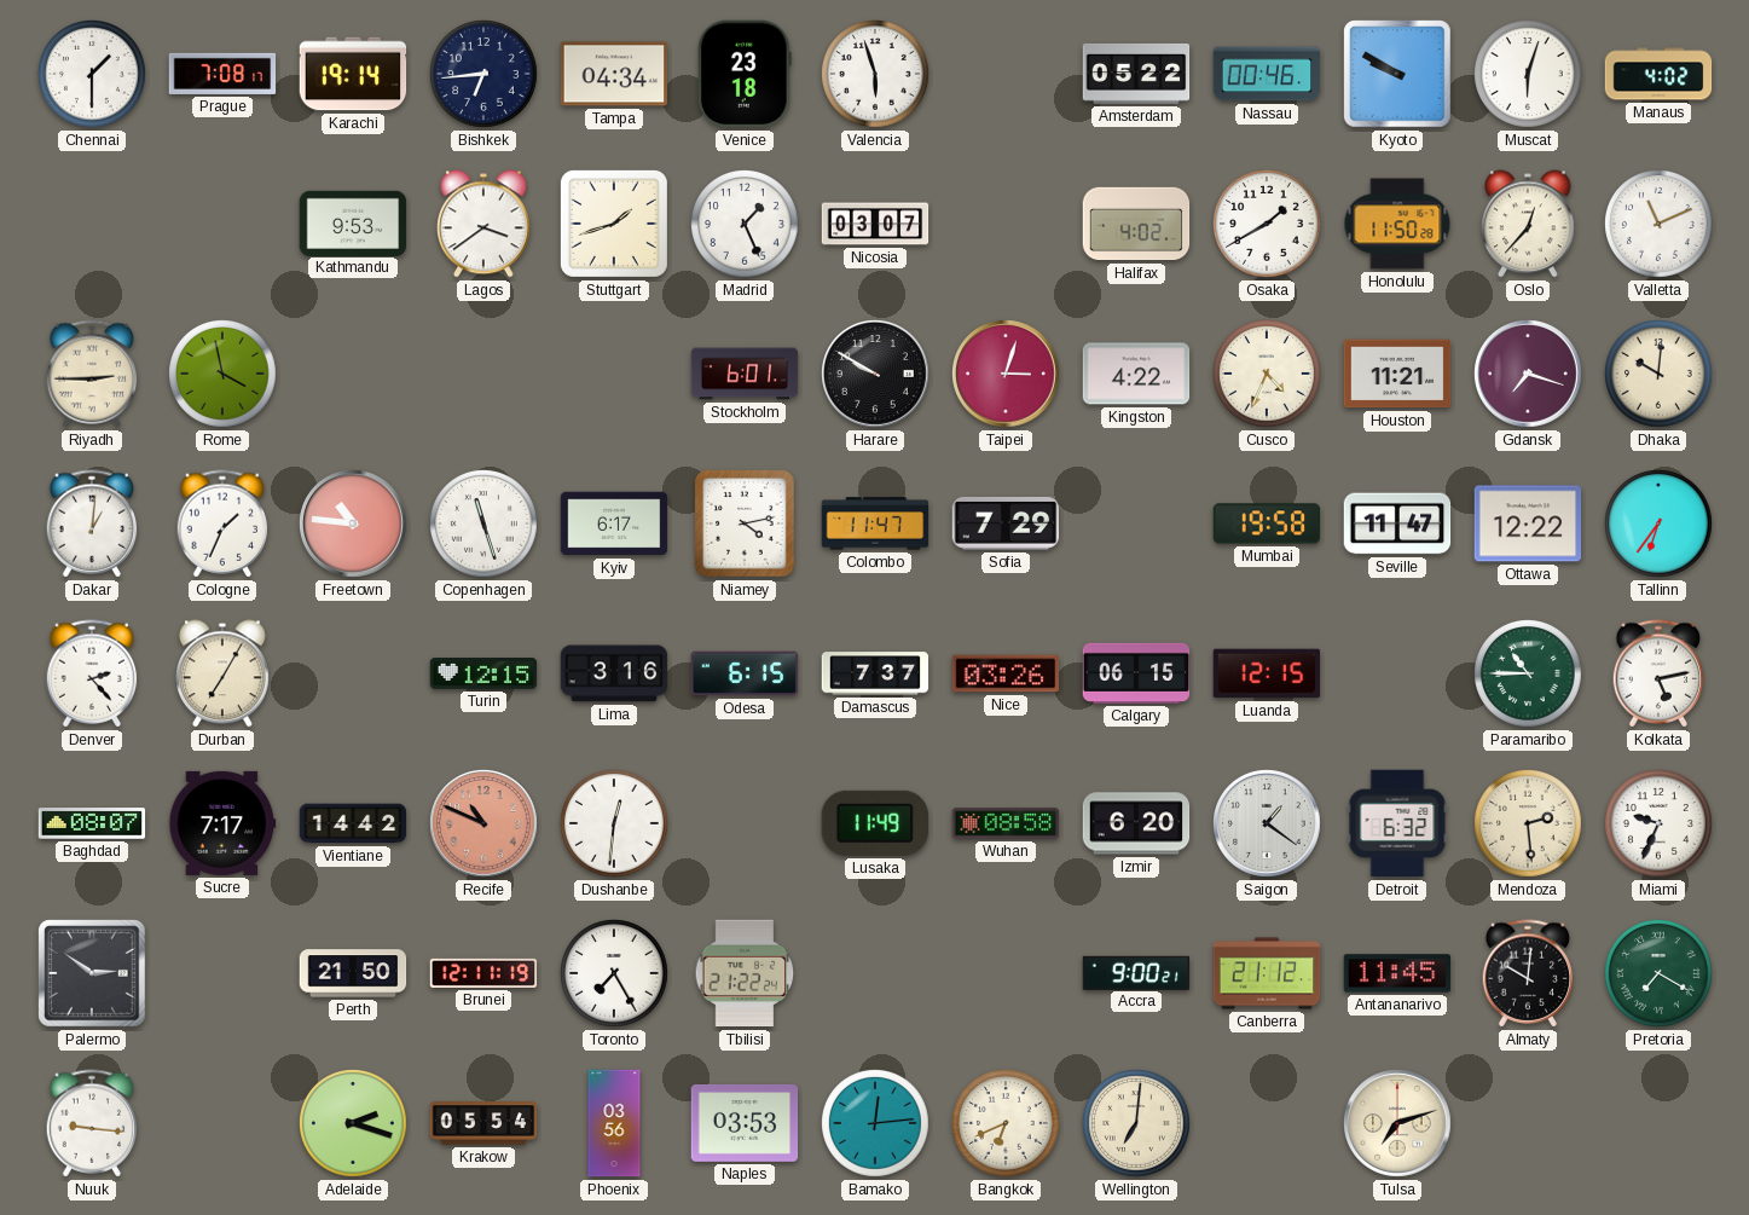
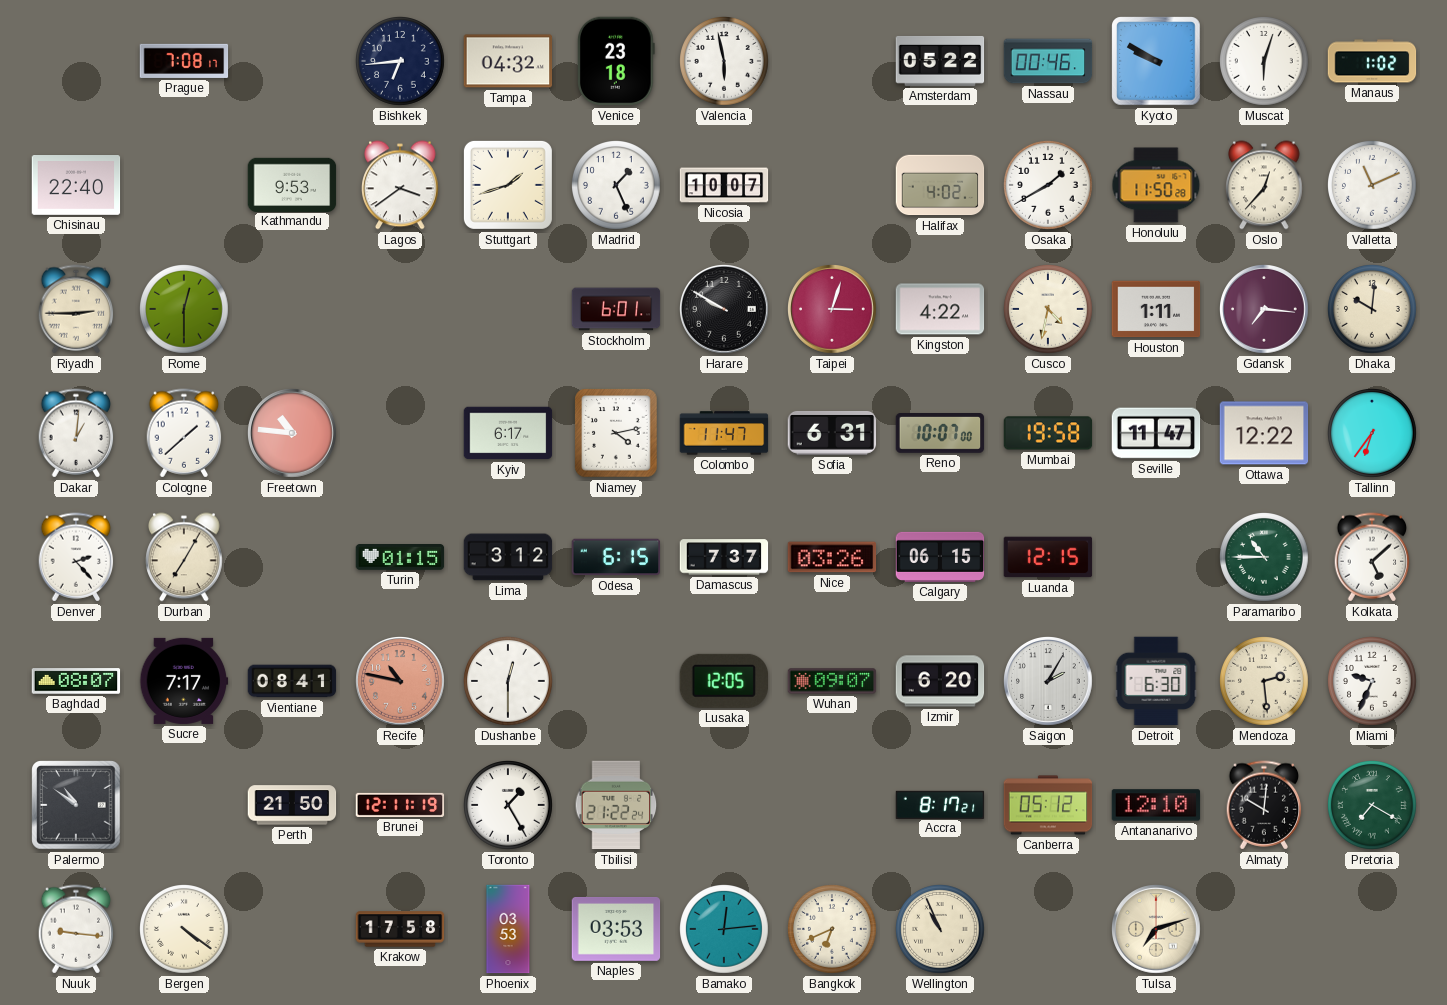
Chennai: 1:30 -> none
Karachi: 19:14 -> none
Tampa: 04:34 -> 04:32
Valencia: 5:57 -> 5:58
Manaus: 4:02 -> 1:02
Chisinau: none -> 22:40
Nicosia: 03:07 -> 10:07
Rome: 3:58 -> 12:30
Cusco: 4:34 -> 4:32
Houston: 11:21 -> 1:11
Gdansk: 7:18 -> 7:16
Cologne: 1:34 -> 1:38
Copenhagen: 11:27 -> none
Sofia: 7:29 -> 6:31
Reno: none -> 10:07
Turin: 12:15 -> 01:15
Lima: 3:16 -> 3:12
Kolkata: 5:13 -> 5:08
Vientiane: 14:42 -> 08:41
Recife: 10:49 -> 10:47
Dushanbe: 12:31 -> 12:30
Lusaka: 11:49 -> 12:05
Wuhan: 08:58 -> 09:07
Saigon: 1:21 -> 2:05
Detroit: 6:32 -> 6:30
Palermo: 2:51 -> 10:51
Toronto: 7:25 -> 1:25
Accra: 9:00 -> 8:17
Canberra: 21:12 -> 05:12
Antananarivo: 11:45 -> 12:10
Bergen: none -> 4:21
Adelaide: 2:18 -> none
Krakow: 05:54 -> 17:58
Phoenix: 03:56 -> 03:53
Wellington: 7:01 -> 10:56
